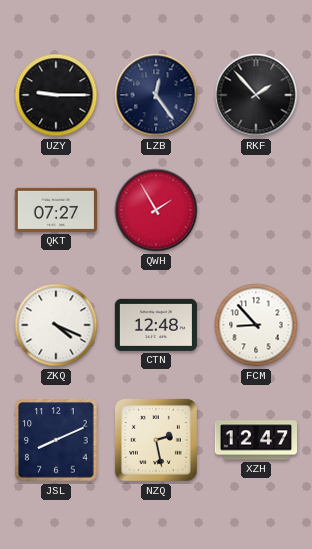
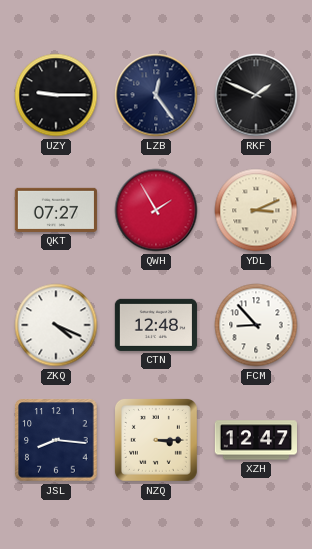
RKF: 1:53 -> 1:49
YDL: none -> 3:11
JSL: 8:11 -> 8:16
NZQ: 2:28 -> 3:15
